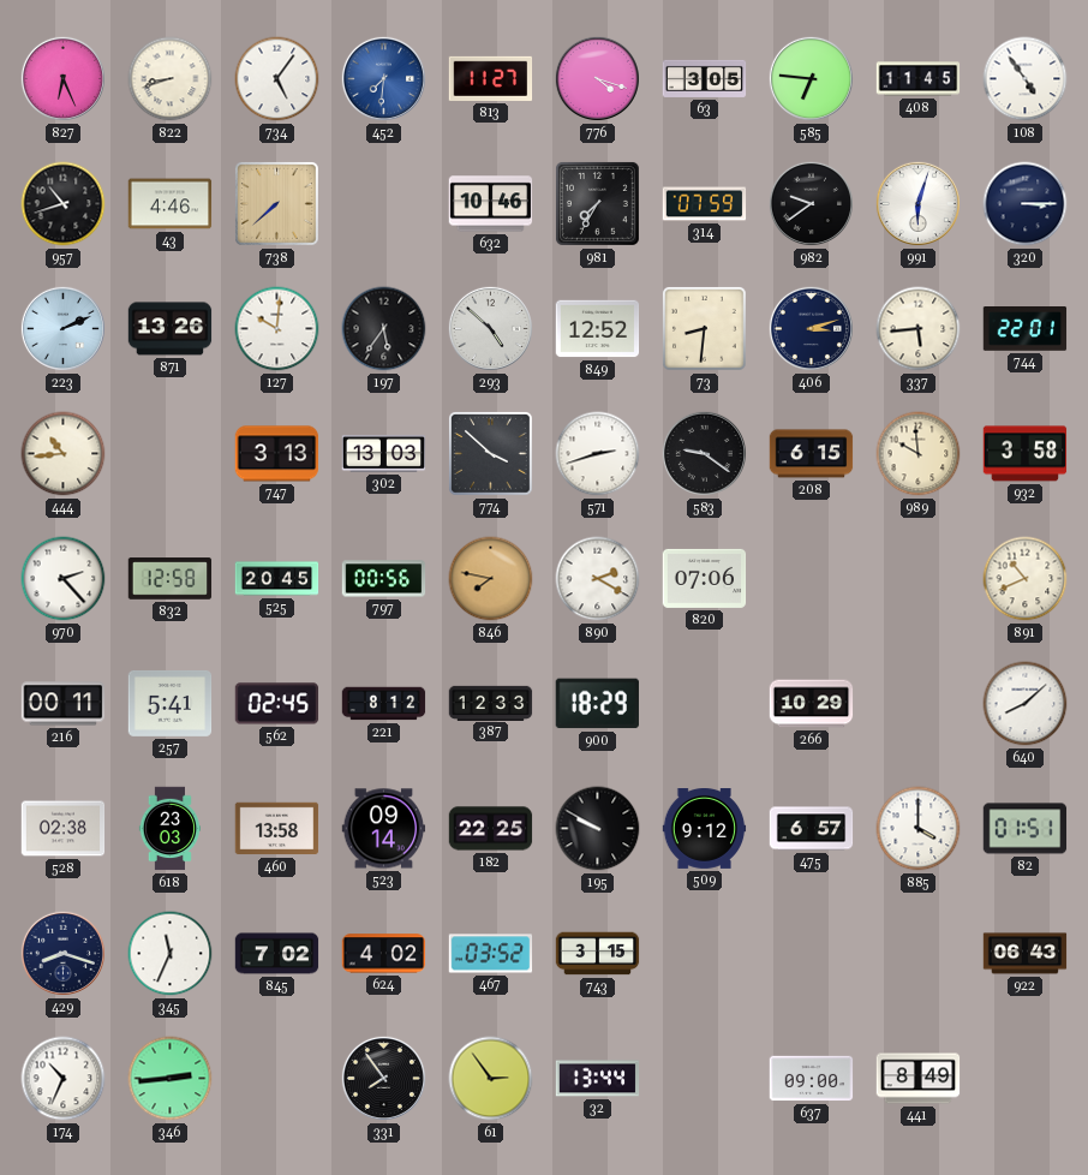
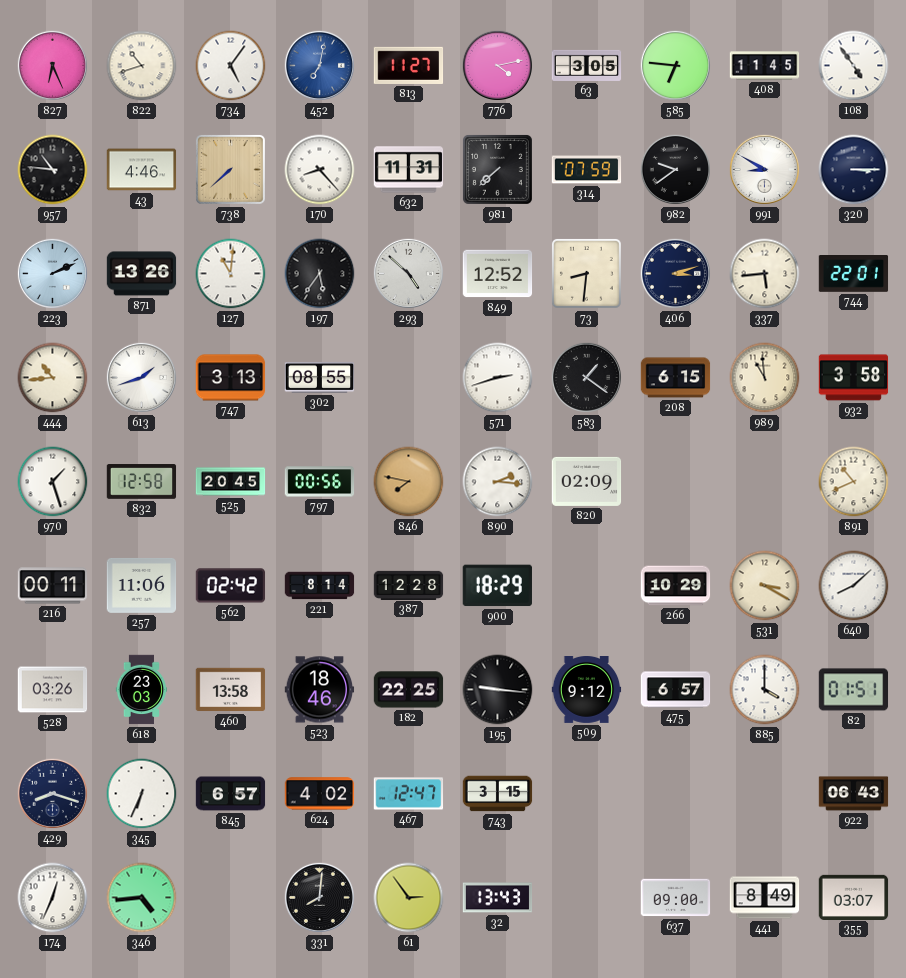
822: 8:42 -> 10:42
452: 7:31 -> 7:02
776: 4:18 -> 4:13
957: 10:42 -> 10:46
170: none -> 8:23
632: 10:46 -> 11:31
981: 7:35 -> 7:38
991: 6:03 -> 8:50
127: 10:01 -> 11:01
613: none -> 1:42
302: 13:03 -> 08:55
774: 3:52 -> none
583: 9:21 -> 1:21
989: 9:59 -> 10:59
970: 2:23 -> 1:27
890: 2:20 -> 2:16
820: 07:06 -> 02:09
257: 5:41 -> 11:06
562: 02:45 -> 02:42
221: 8:12 -> 8:14
387: 12:33 -> 12:28
531: none -> 3:20
528: 02:38 -> 03:26
523: 09:14 -> 18:46
195: 9:50 -> 9:16
345: 11:34 -> 6:34
845: 7:02 -> 6:57
467: 03:52 -> 12:47
174: 10:34 -> 12:34
346: 2:44 -> 4:44
331: 7:54 -> 8:01
32: 13:44 -> 13:43
355: none -> 03:07
